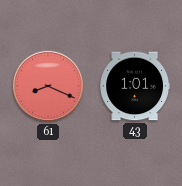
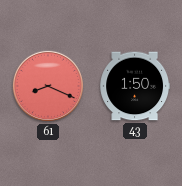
43: 1:01 -> 1:50
